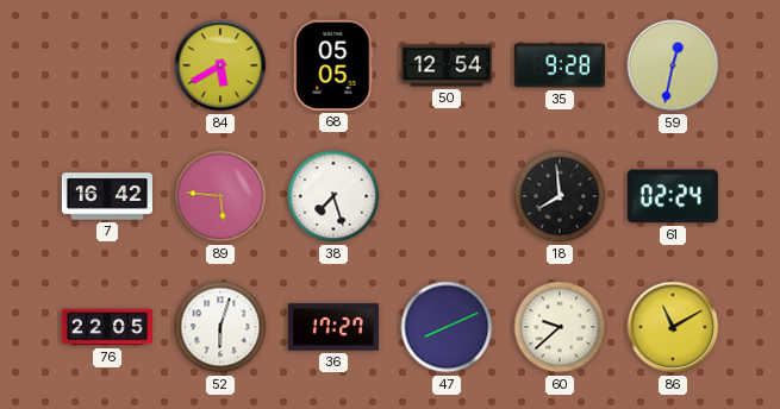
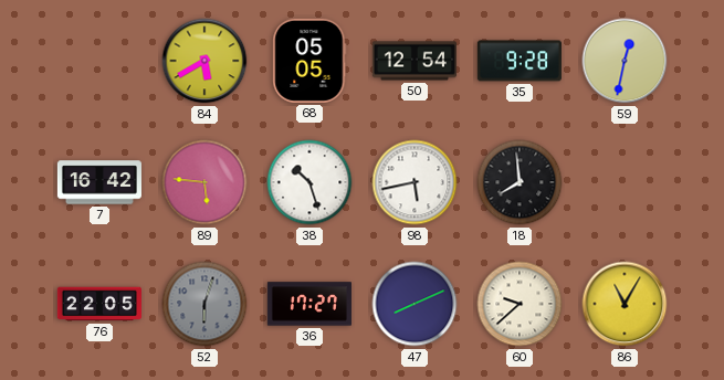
38: 7:27 -> 10:27
98: none -> 5:43
61: 02:24 -> none
52 dial: white -> grey
86: 11:10 -> 11:05
